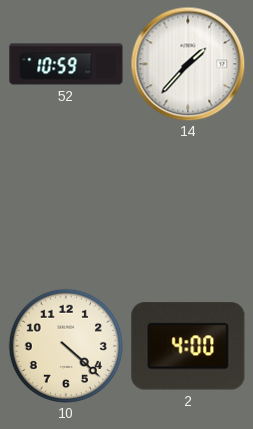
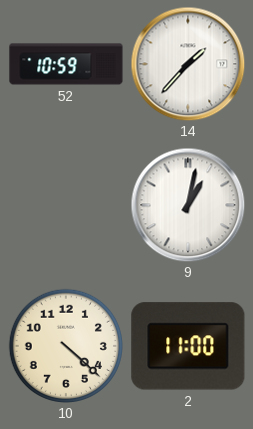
9: none -> 1:02
2: 4:00 -> 11:00
